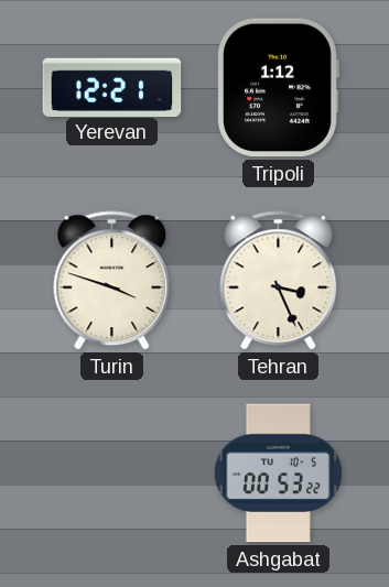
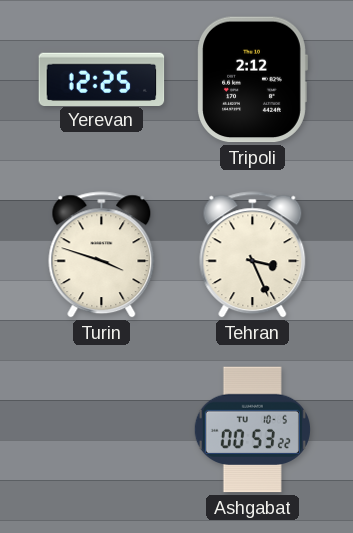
Yerevan: 12:21 -> 12:25
Tripoli: 1:12 -> 2:12
